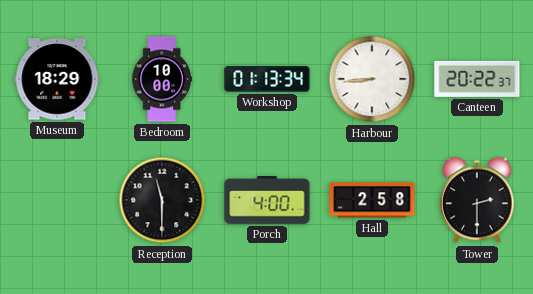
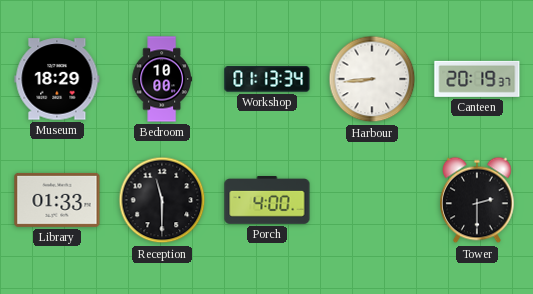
Canteen: 20:22 -> 20:19
Library: none -> 01:33
Hall: 2:58 -> none
